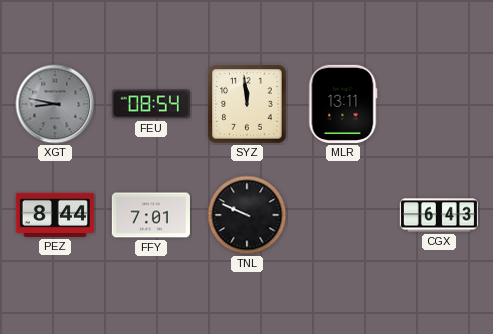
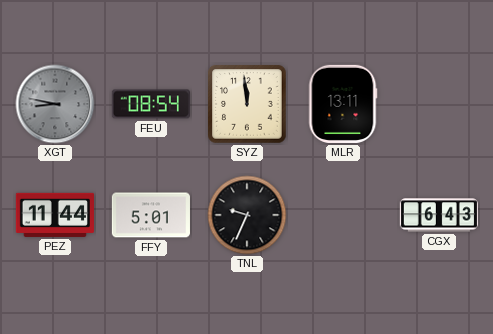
PEZ: 8:44 -> 11:44
FFY: 7:01 -> 5:01
TNL: 9:49 -> 9:34
